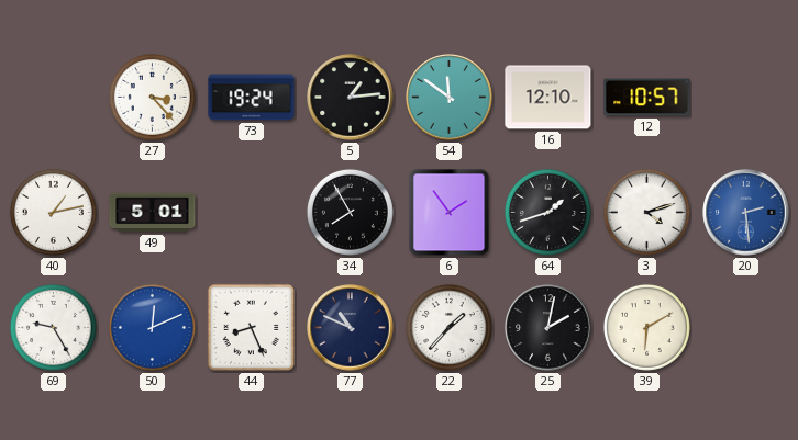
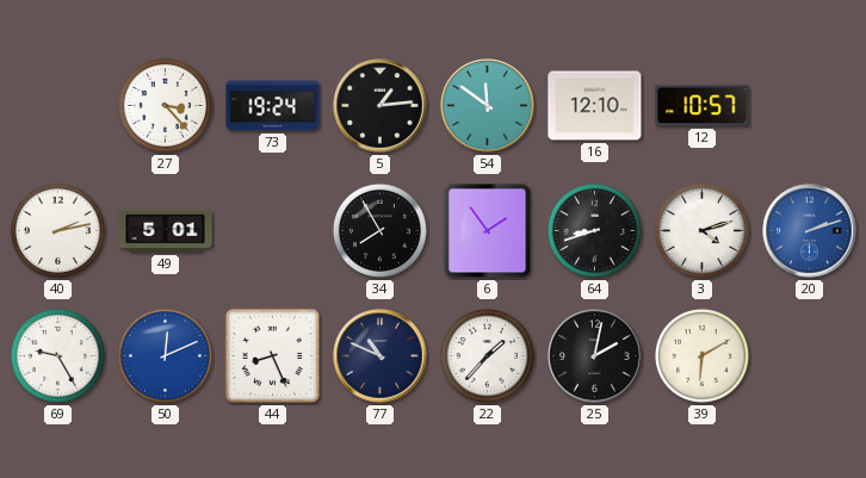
40: 1:13 -> 2:13
64: 1:42 -> 8:42
20: 2:29 -> 2:12
